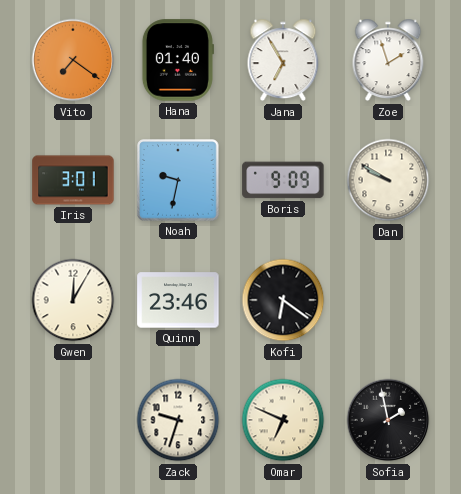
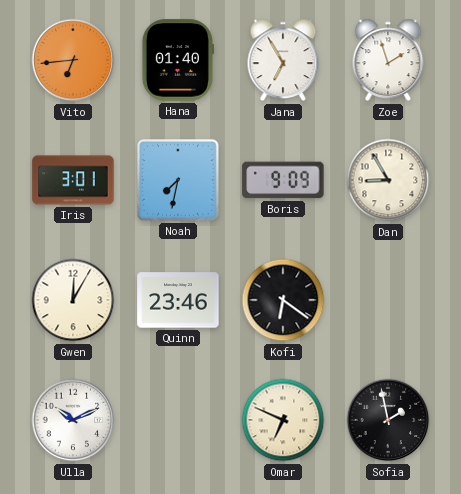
Vito: 7:21 -> 6:44
Noah: 9:32 -> 7:32
Dan: 9:50 -> 8:55
Ulla: none -> 10:11
Zack: 9:33 -> none
